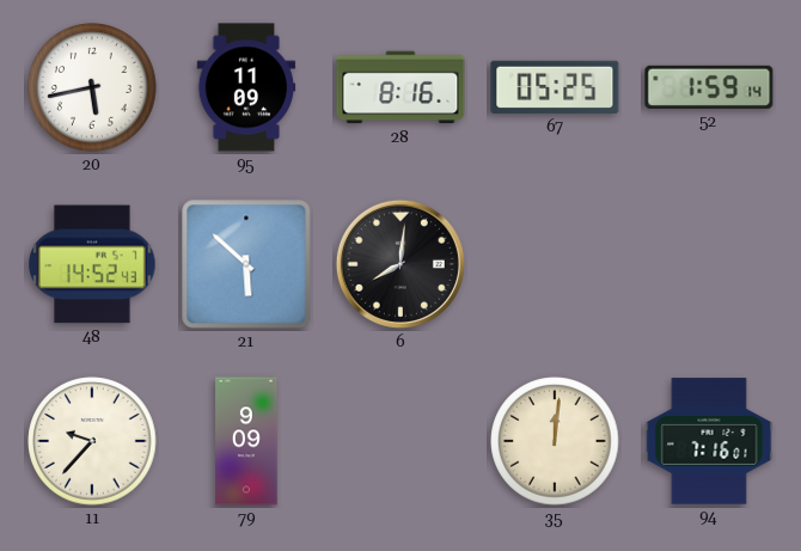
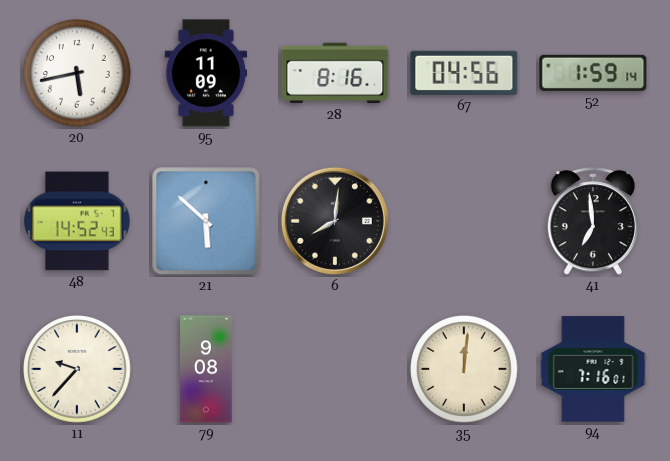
67: 05:25 -> 04:56
41: none -> 6:59
79: 9:09 -> 9:08
